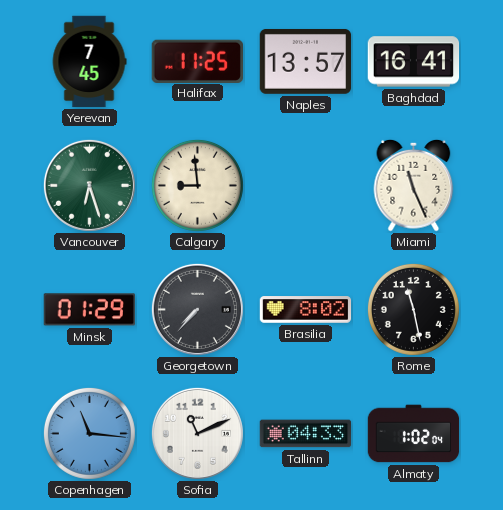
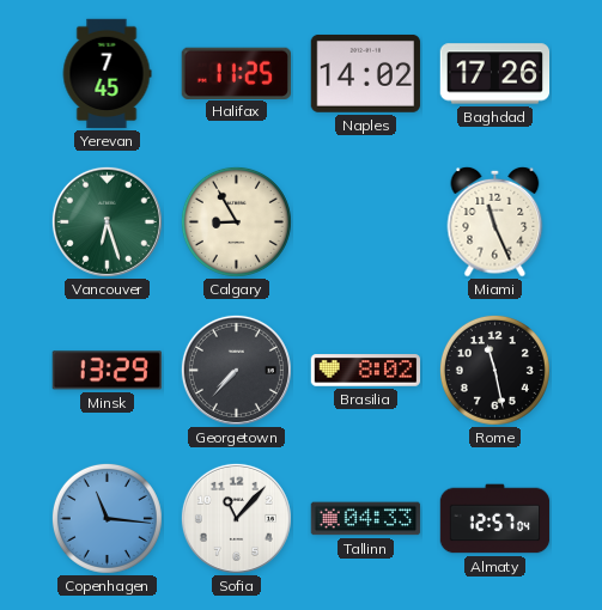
Naples: 13:57 -> 14:02
Baghdad: 16:41 -> 17:26
Calgary: 8:59 -> 8:55
Minsk: 01:29 -> 13:29
Sofia: 11:11 -> 11:07
Almaty: 1:02 -> 12:57
